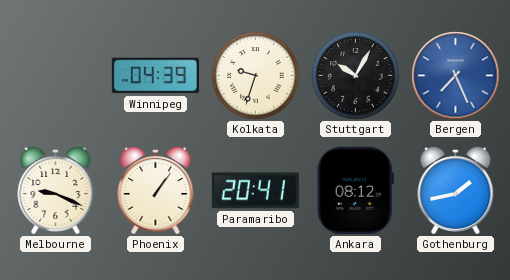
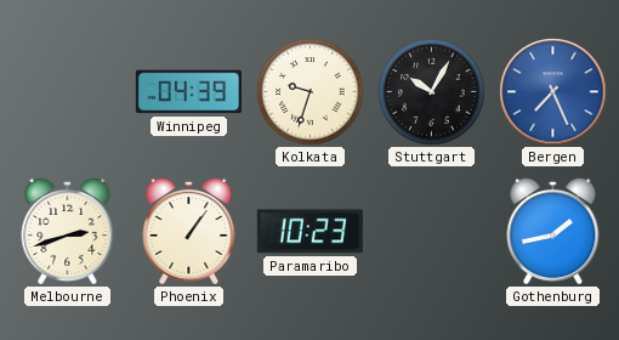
Melbourne: 9:19 -> 2:42
Paramaribo: 20:41 -> 10:23
Ankara: 08:12 -> none
